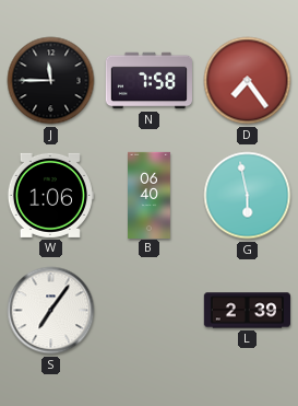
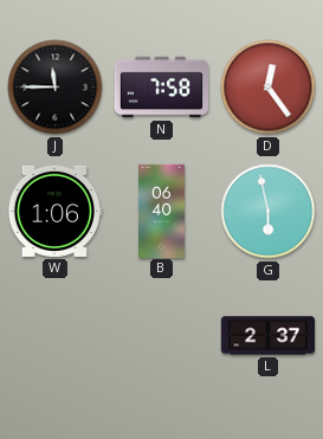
D: 7:24 -> 12:24
S: 7:06 -> none
L: 2:39 -> 2:37
